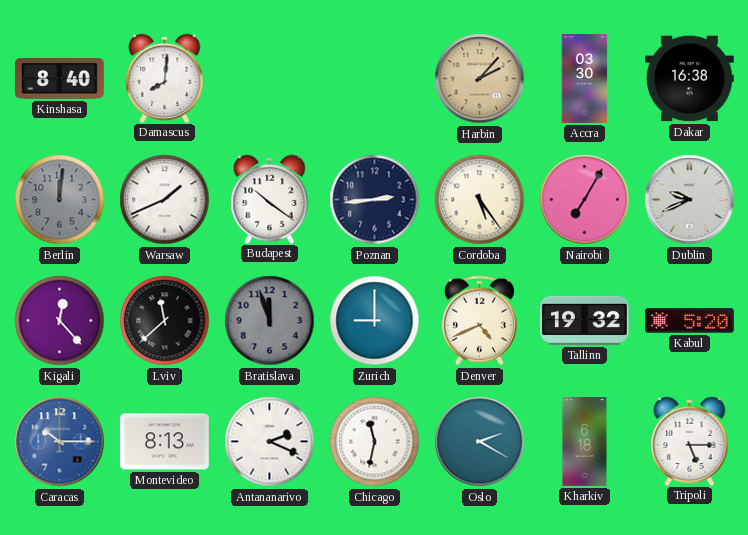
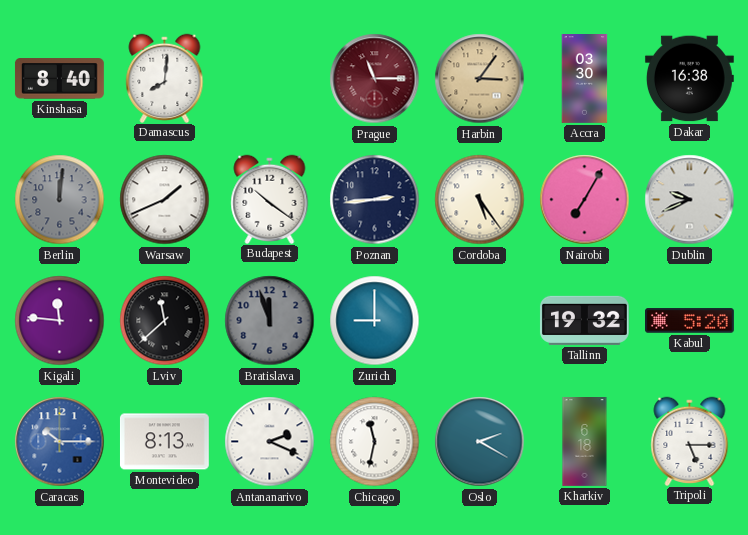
Prague: none -> 11:15
Harbin: 2:07 -> 3:06
Kigali: 12:23 -> 11:46
Denver: 4:41 -> none
